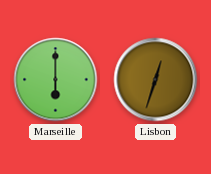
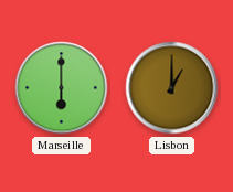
Lisbon: 12:33 -> 1:00
